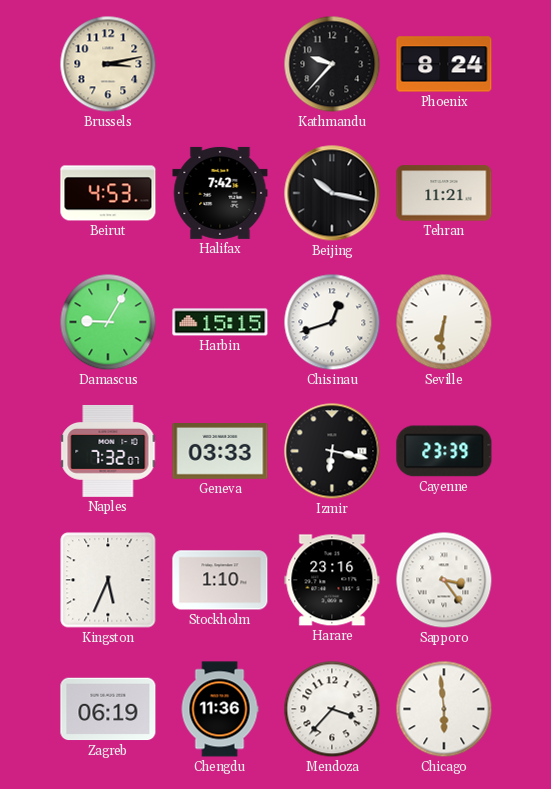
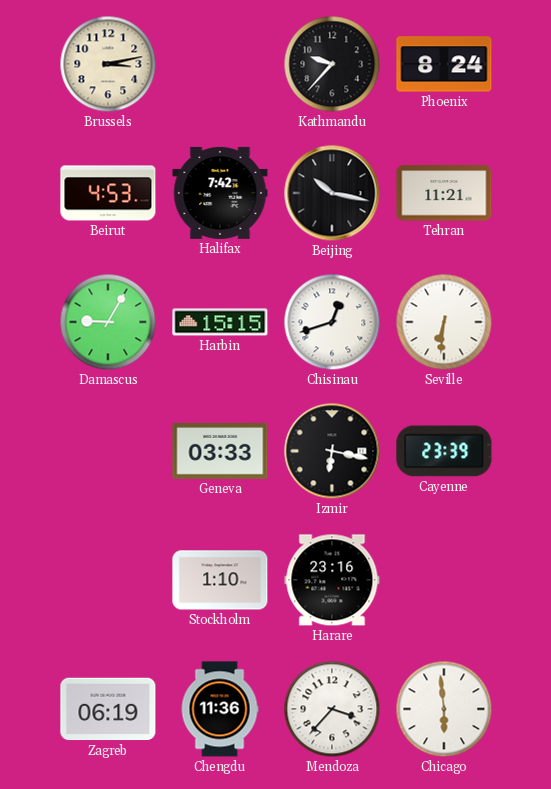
Naples: 7:32 -> none
Kingston: 5:34 -> none
Sapporo: 3:24 -> none
